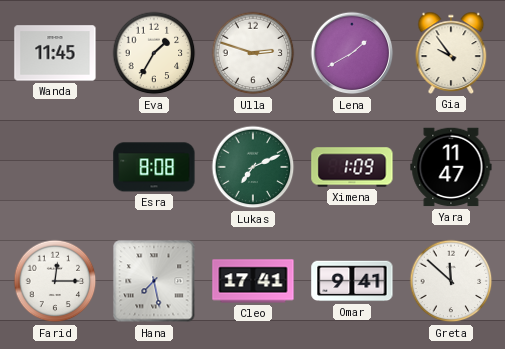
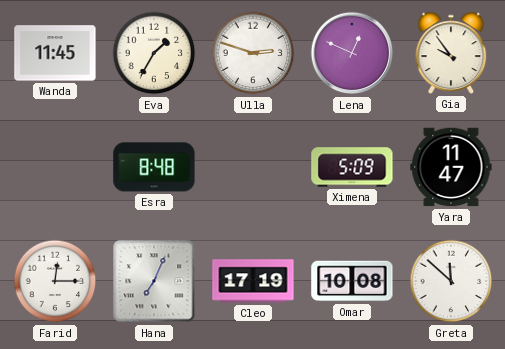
Lena: 1:40 -> 12:49
Esra: 8:08 -> 8:48
Lukas: 7:11 -> none
Ximena: 1:09 -> 5:09
Hana: 7:28 -> 7:04
Cleo: 17:41 -> 17:19
Omar: 9:41 -> 10:08
